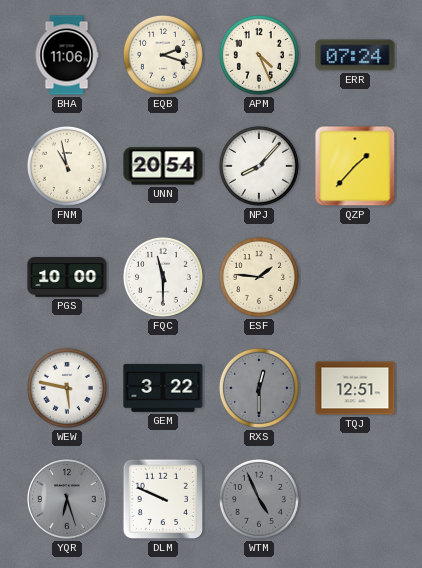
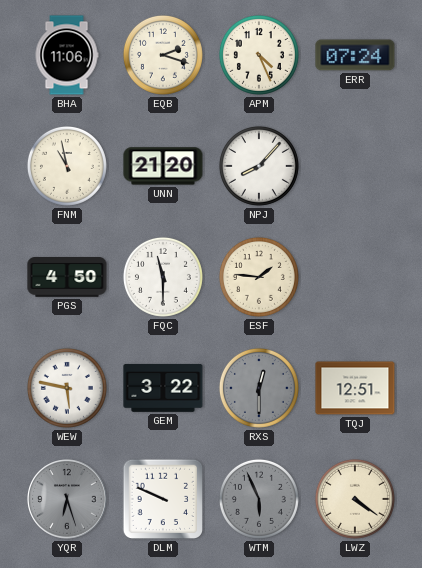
UNN: 20:54 -> 21:20
QZP: 1:37 -> none
PGS: 10:00 -> 4:50
WTM: 4:56 -> 5:56
LWZ: none -> 4:21
